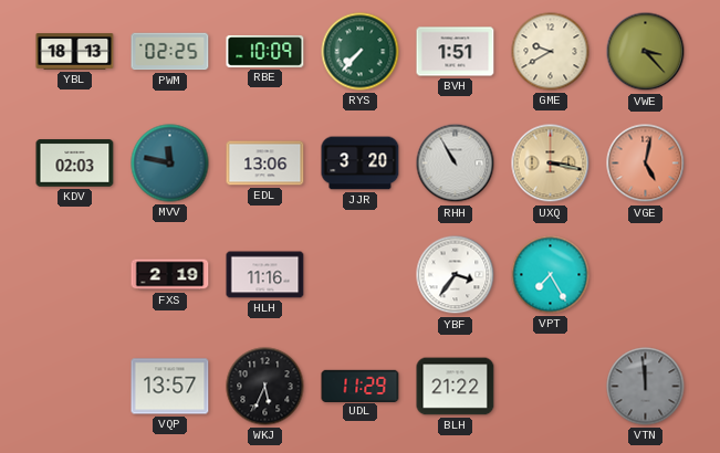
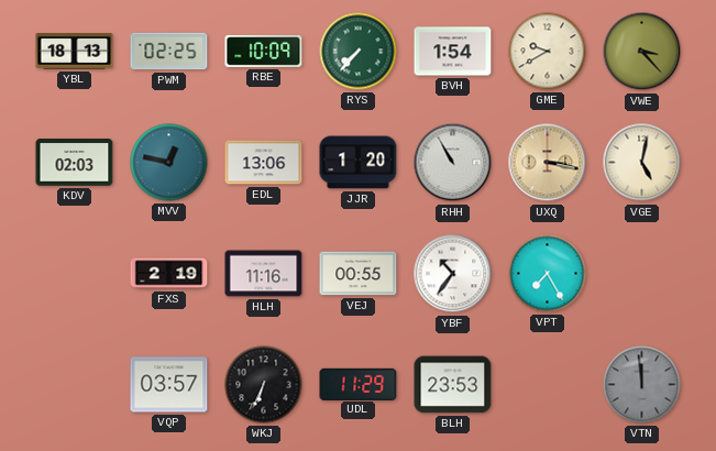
BVH: 1:51 -> 1:54
MVV: 11:47 -> 12:47
JJR: 3:20 -> 1:20
VGE dial: salmon -> cream
VEJ: none -> 00:55
YBF: 3:36 -> 10:36
VQP: 13:57 -> 03:57
WKJ: 5:34 -> 6:34
BLH: 21:22 -> 23:53
